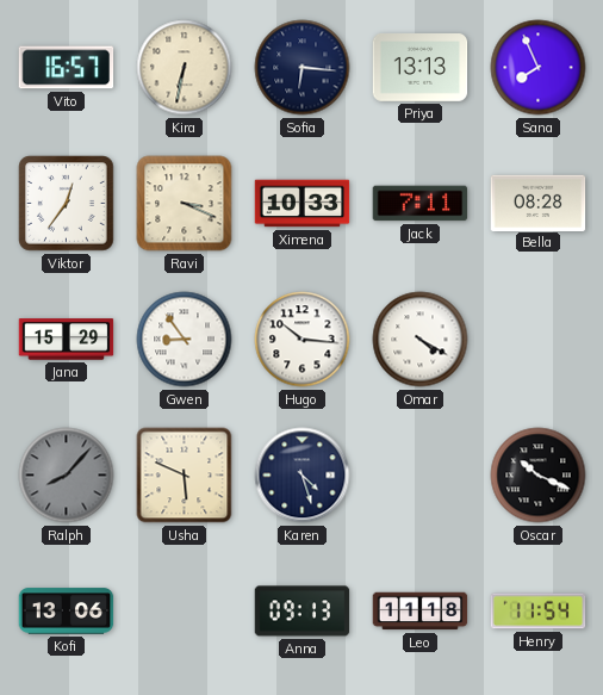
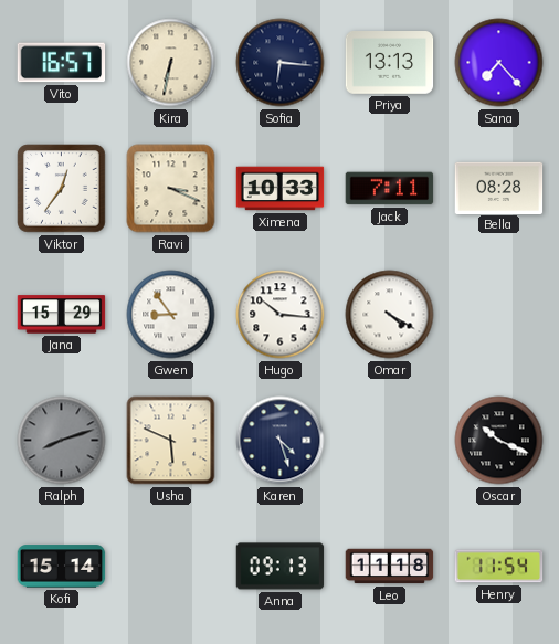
Sana: 7:56 -> 7:23
Ralph: 8:07 -> 8:12
Kofi: 13:06 -> 15:14
